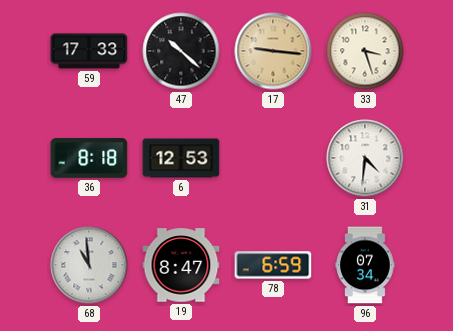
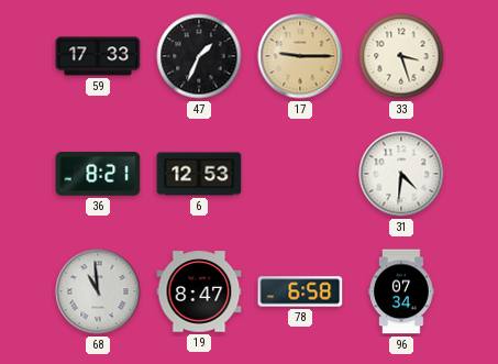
47: 10:22 -> 1:34
17: 9:16 -> 9:15
36: 8:18 -> 8:21
78: 6:59 -> 6:58
